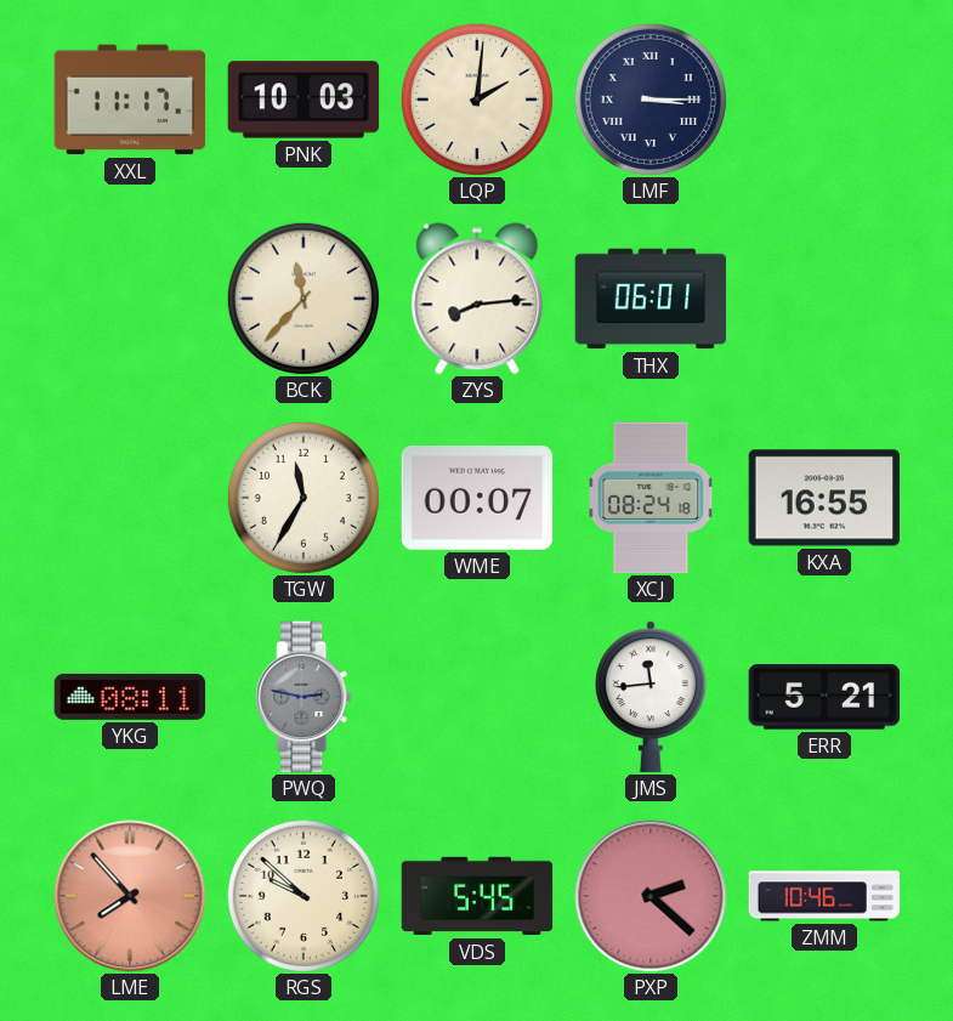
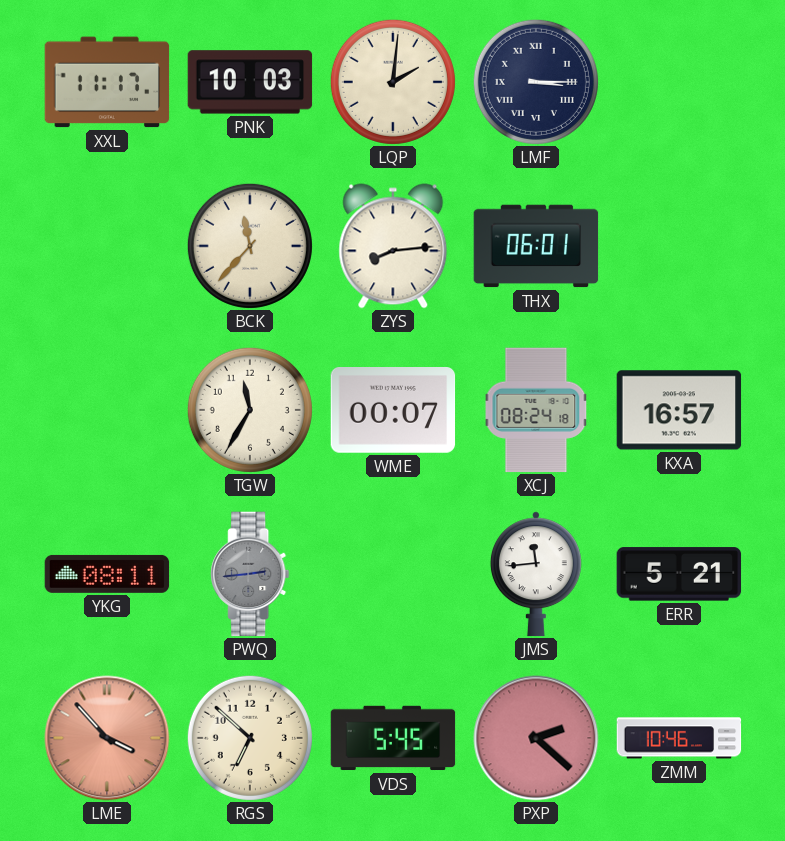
KXA: 16:55 -> 16:57
PWQ: 2:47 -> 2:44
LME: 7:53 -> 3:53
RGS: 9:52 -> 6:52
